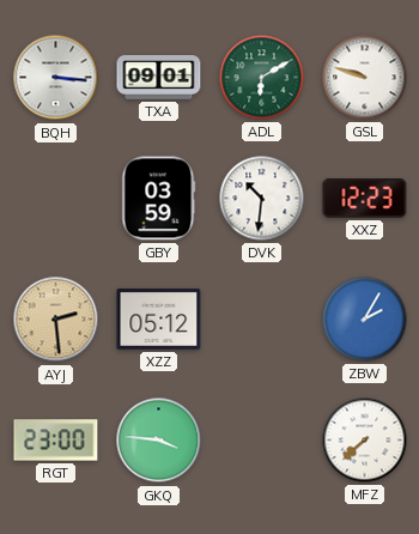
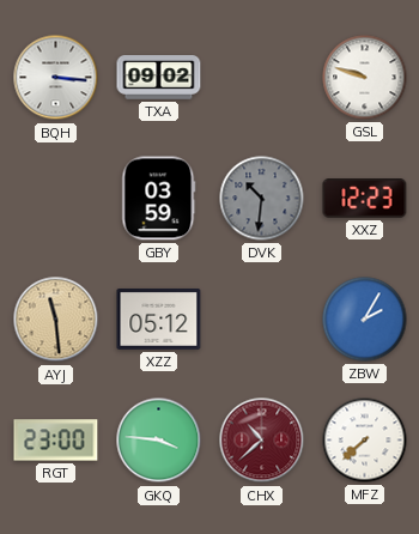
TXA: 09:01 -> 09:02
ADL: 6:10 -> none
DVK dial: white -> grey
AYJ: 2:29 -> 11:29
CHX: none -> 10:38
